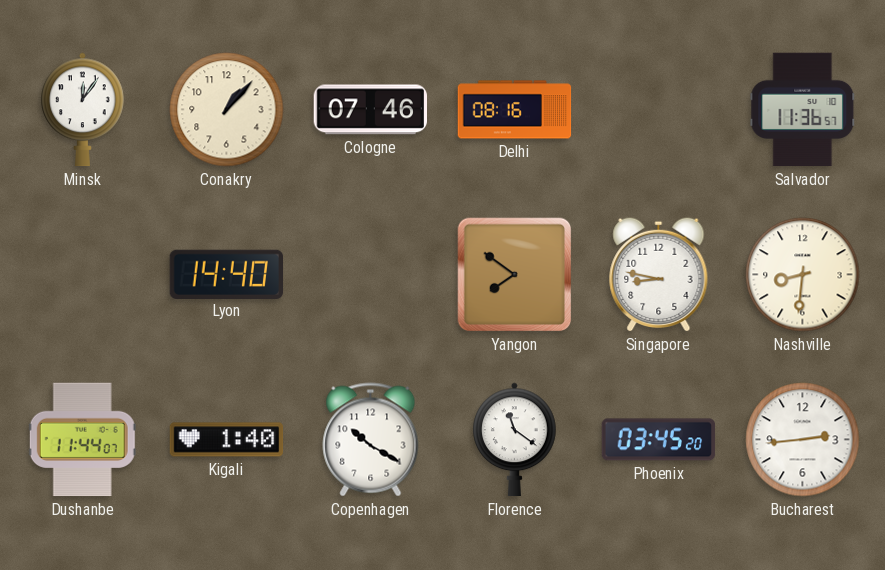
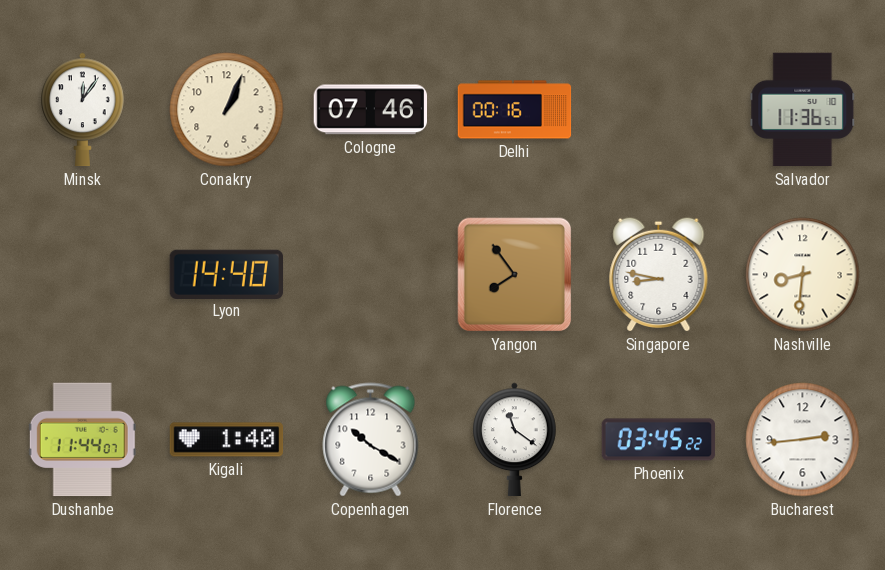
Conakry: 1:07 -> 1:04
Delhi: 08:16 -> 00:16
Yangon: 7:51 -> 7:54
Phoenix: 03:45:20 -> 03:45:22
